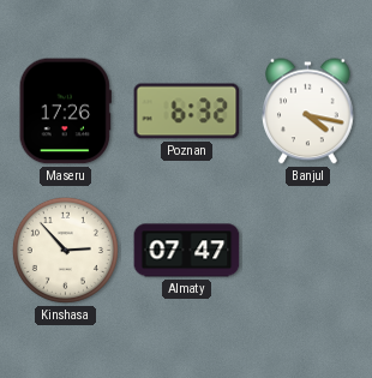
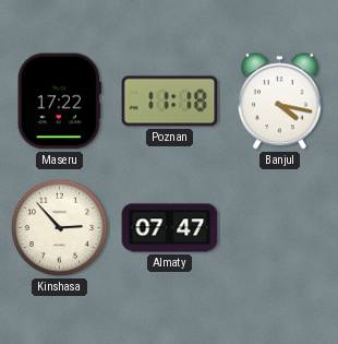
Maseru: 17:26 -> 17:22
Poznan: 6:32 -> 11:18
